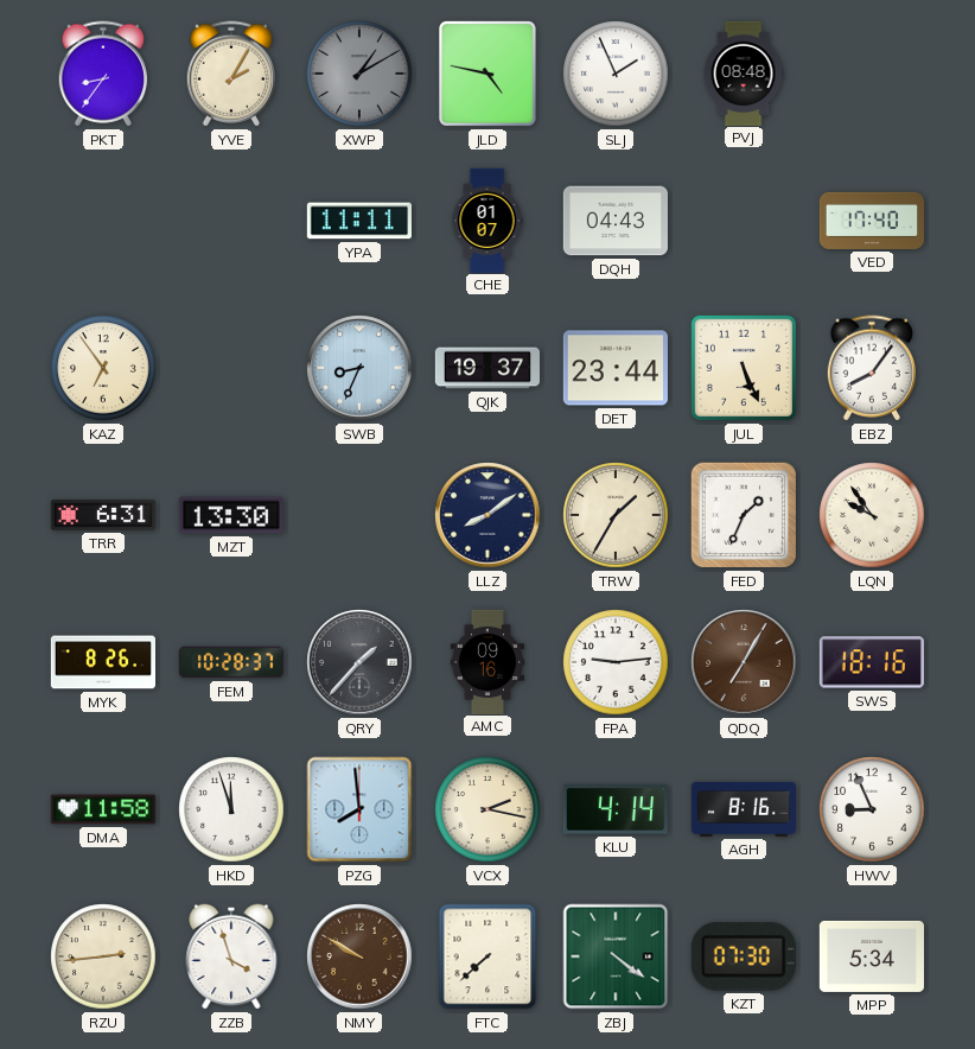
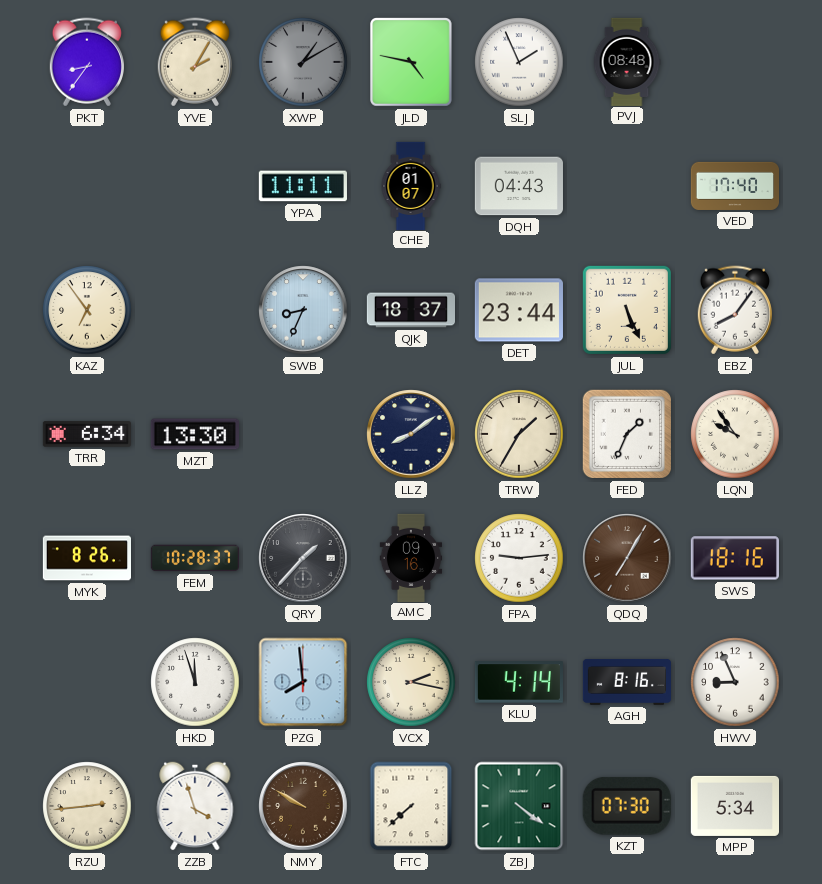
QJK: 19:37 -> 18:37
TRR: 6:31 -> 6:34
DMA: 11:58 -> none
